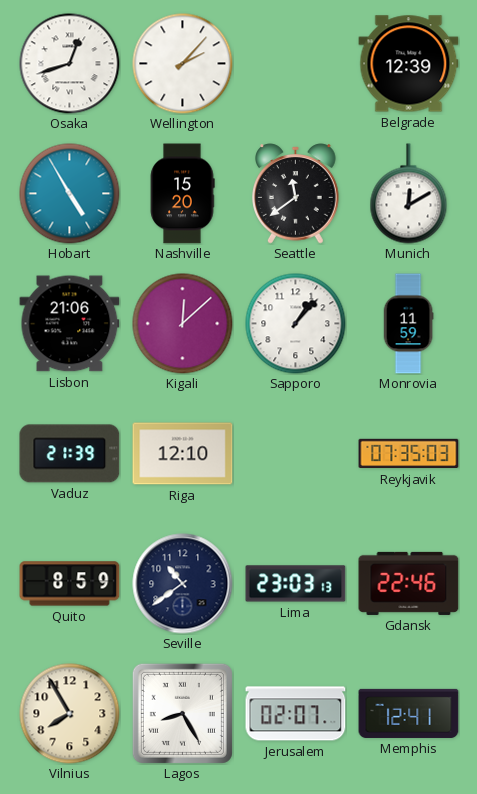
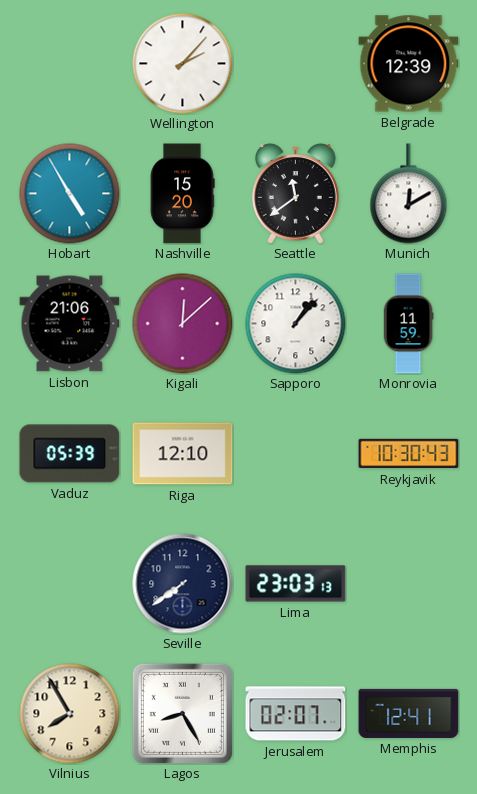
Osaka: 12:42 -> none
Vaduz: 21:39 -> 05:39
Reykjavik: 07:35 -> 10:30
Quito: 8:59 -> none
Seville: 10:39 -> 7:39
Gdansk: 22:46 -> none
